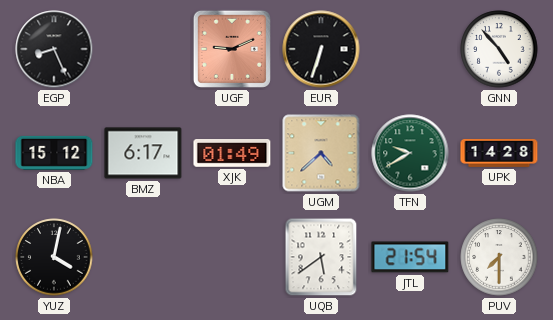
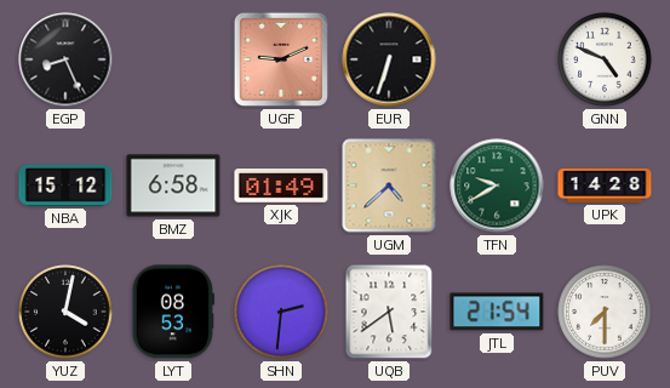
GNN: 4:53 -> 4:49
BMZ: 6:17 -> 6:58
LYT: none -> 08:53
SHN: none -> 2:31
